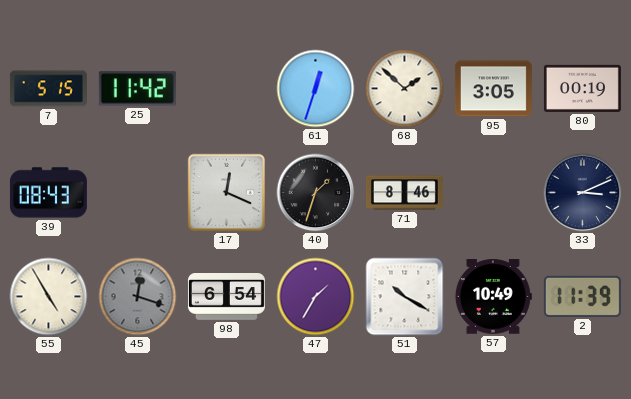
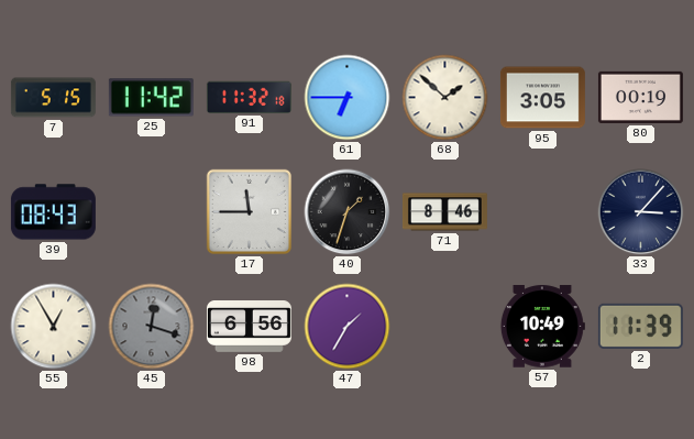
91: none -> 11:32
61: 12:33 -> 6:45
17: 12:19 -> 11:45
33: 3:11 -> 3:07
55: 4:55 -> 12:55
98: 6:54 -> 6:56
51: 10:20 -> none
